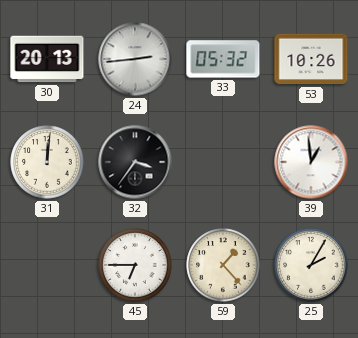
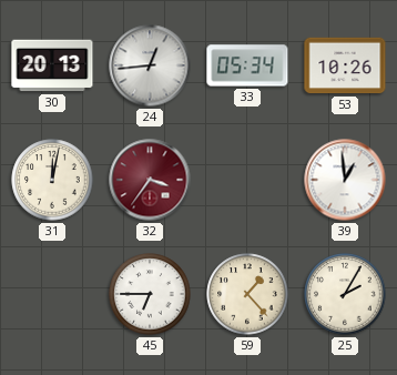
24: 2:44 -> 12:44
33: 05:32 -> 05:34
31: 12:01 -> 12:02
32 dial: black -> burgundy
